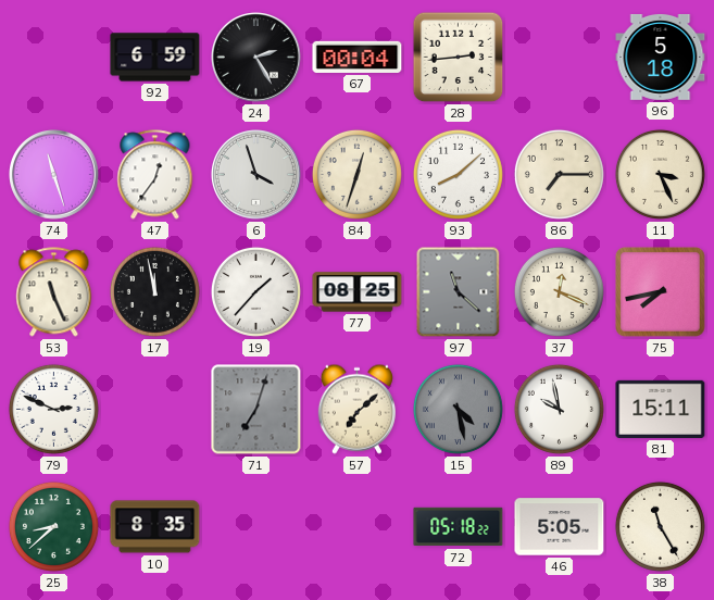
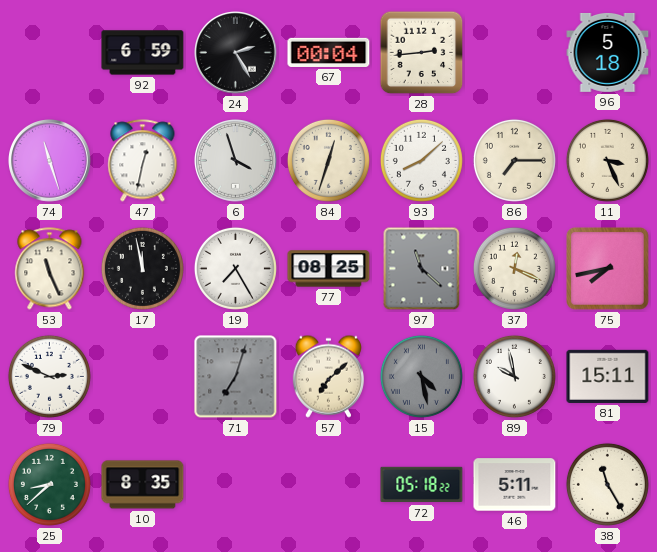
47: 12:36 -> 12:32
19: 1:37 -> 7:25
46: 5:05 -> 5:11
